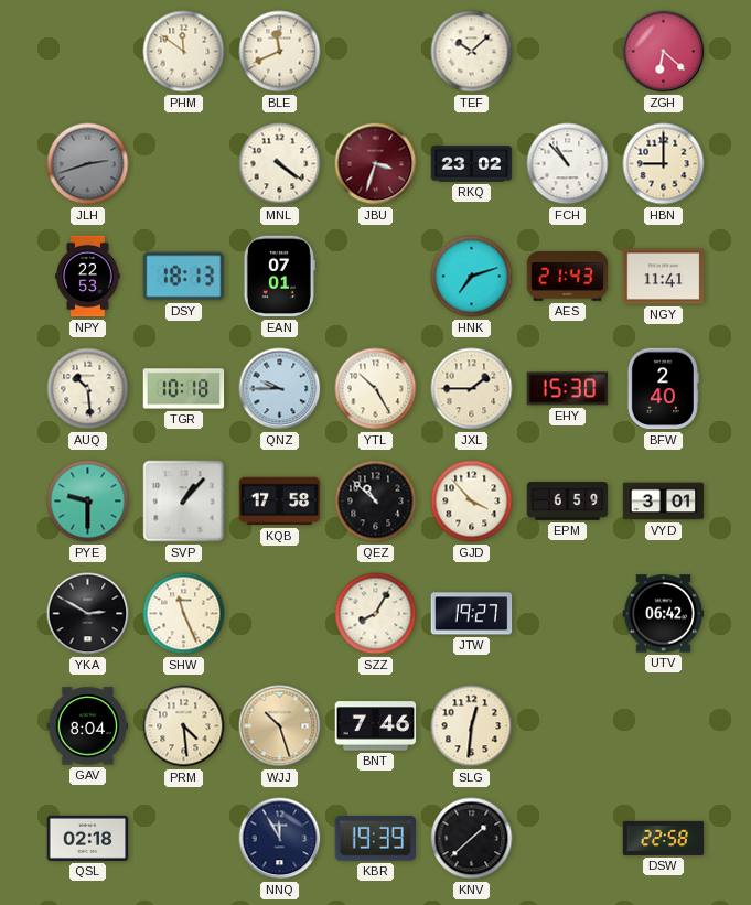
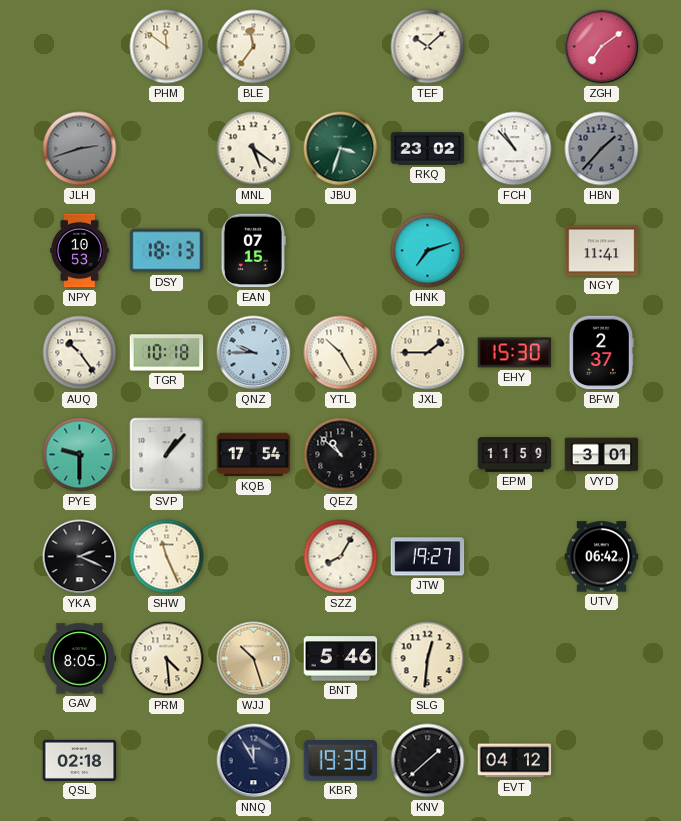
BLE: 11:41 -> 11:36
ZGH: 6:22 -> 7:09
MNL: 4:21 -> 5:21
JBU dial: burgundy -> green
HBN: 9:00 -> 1:37
HBN dial: cream -> grey
NPY: 22:53 -> 10:53
EAN: 07:01 -> 07:15
AES: 21:43 -> none
AUQ: 10:29 -> 10:24
BFW: 2:40 -> 2:37
KQB: 17:58 -> 17:54
GJD: 3:53 -> none
EPM: 6:59 -> 11:59
YKA: 2:50 -> 2:19
GAV: 8:04 -> 8:05
BNT: 7:46 -> 5:46
EVT: none -> 04:12
DSW: 22:58 -> none
